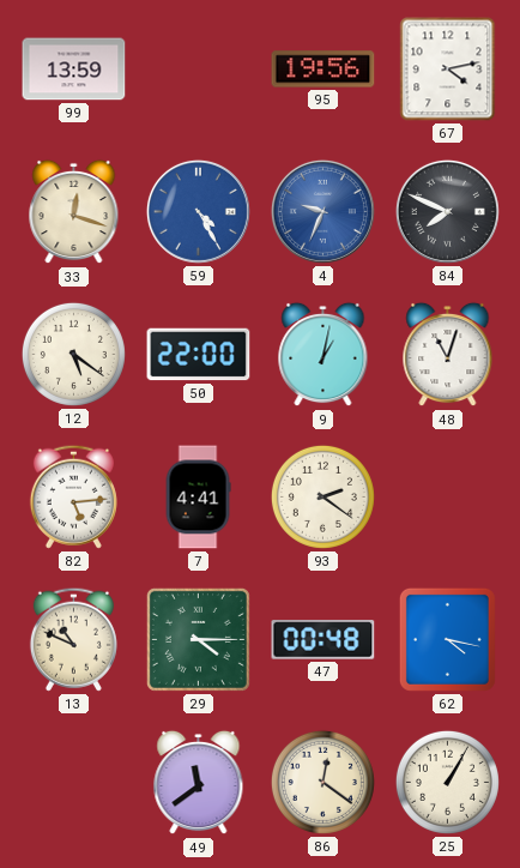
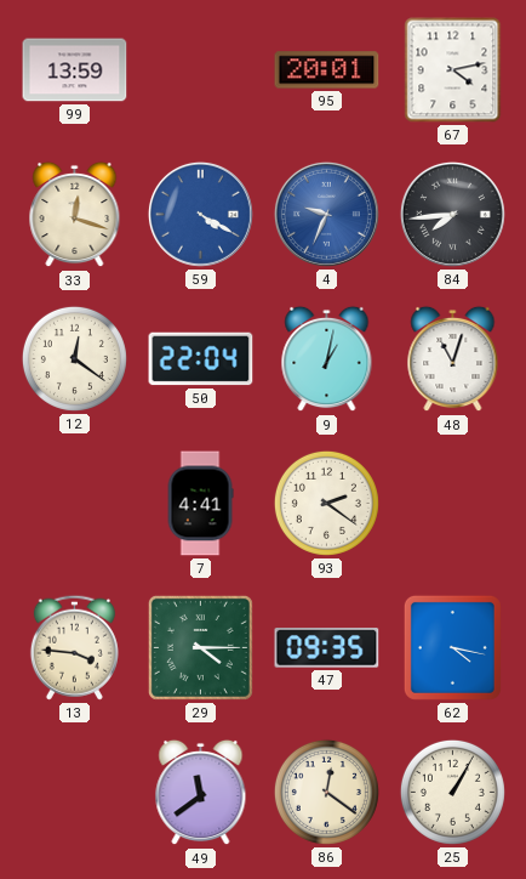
95: 19:56 -> 20:01
59: 4:25 -> 4:20
84: 7:49 -> 7:44
12: 5:21 -> 12:21
50: 22:00 -> 22:04
82: 5:14 -> none
13: 10:49 -> 3:46
47: 00:48 -> 09:35
